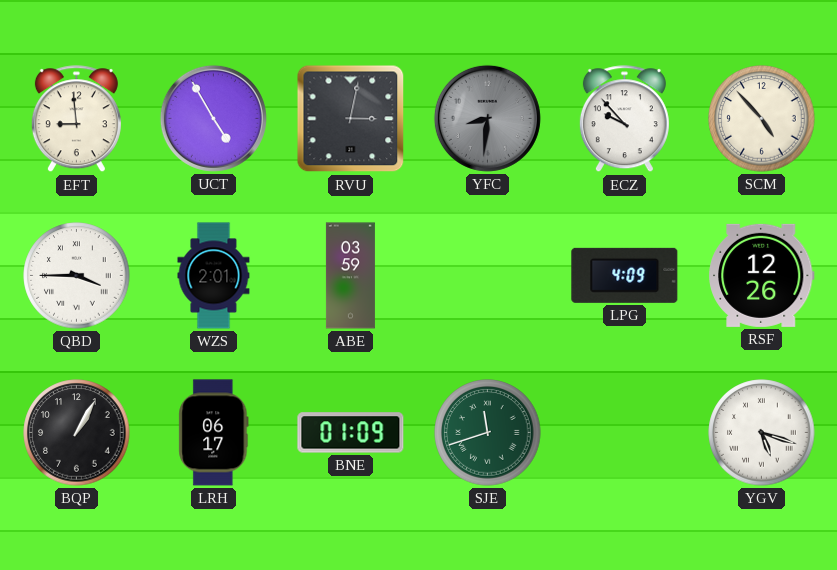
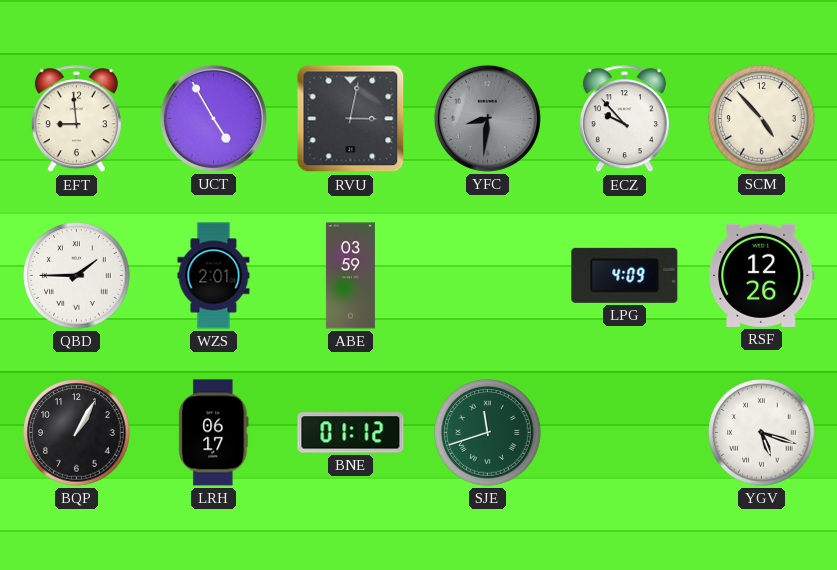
QBD: 3:45 -> 1:45
BNE: 01:09 -> 01:12
